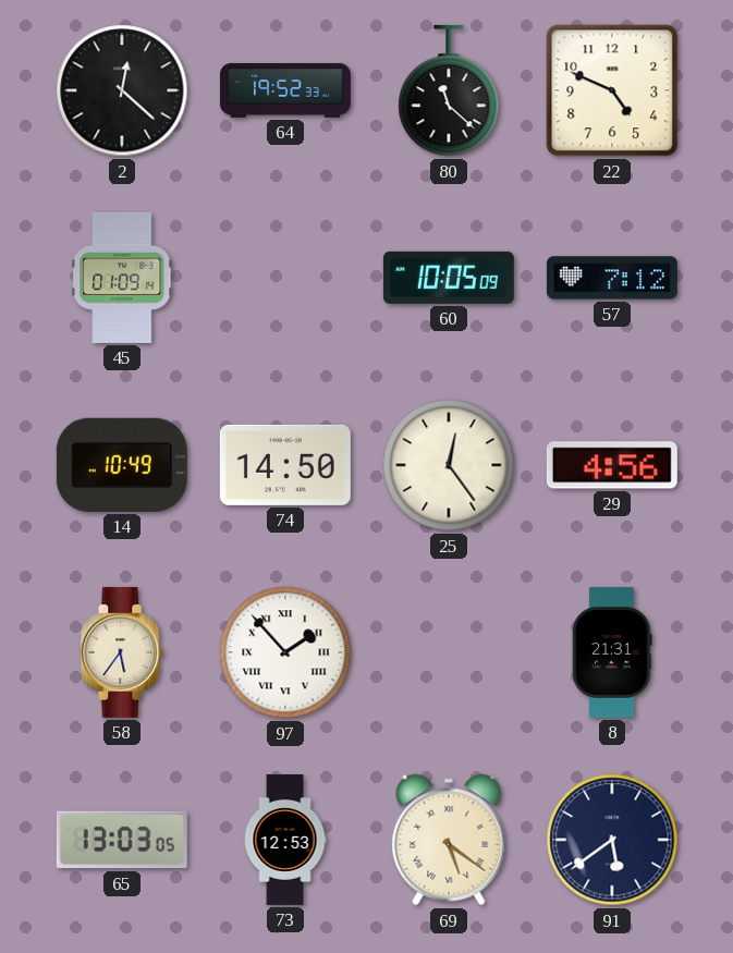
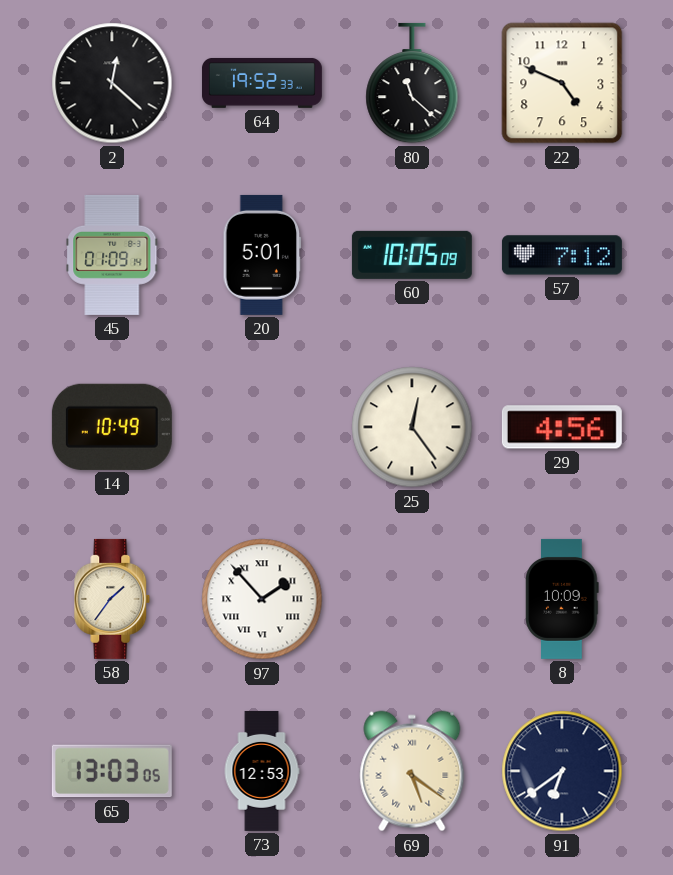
20: none -> 5:01
74: 14:50 -> none
58: 5:36 -> 1:36
8: 21:31 -> 10:09
91: 5:39 -> 6:39
